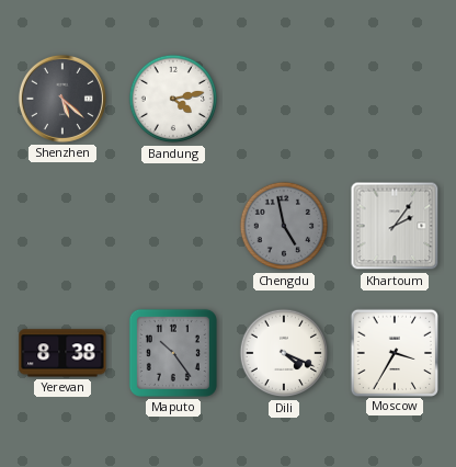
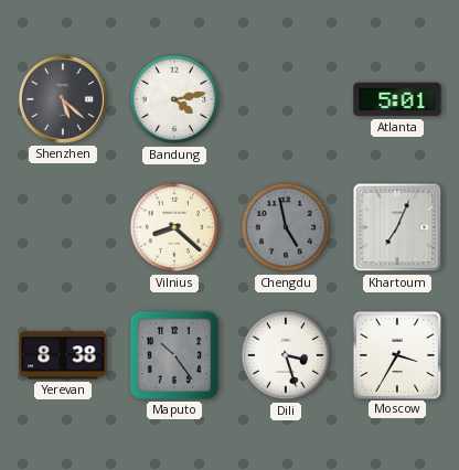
Atlanta: none -> 5:01
Vilnius: none -> 8:22
Khartoum: 2:06 -> 7:04
Dili: 4:19 -> 3:27
